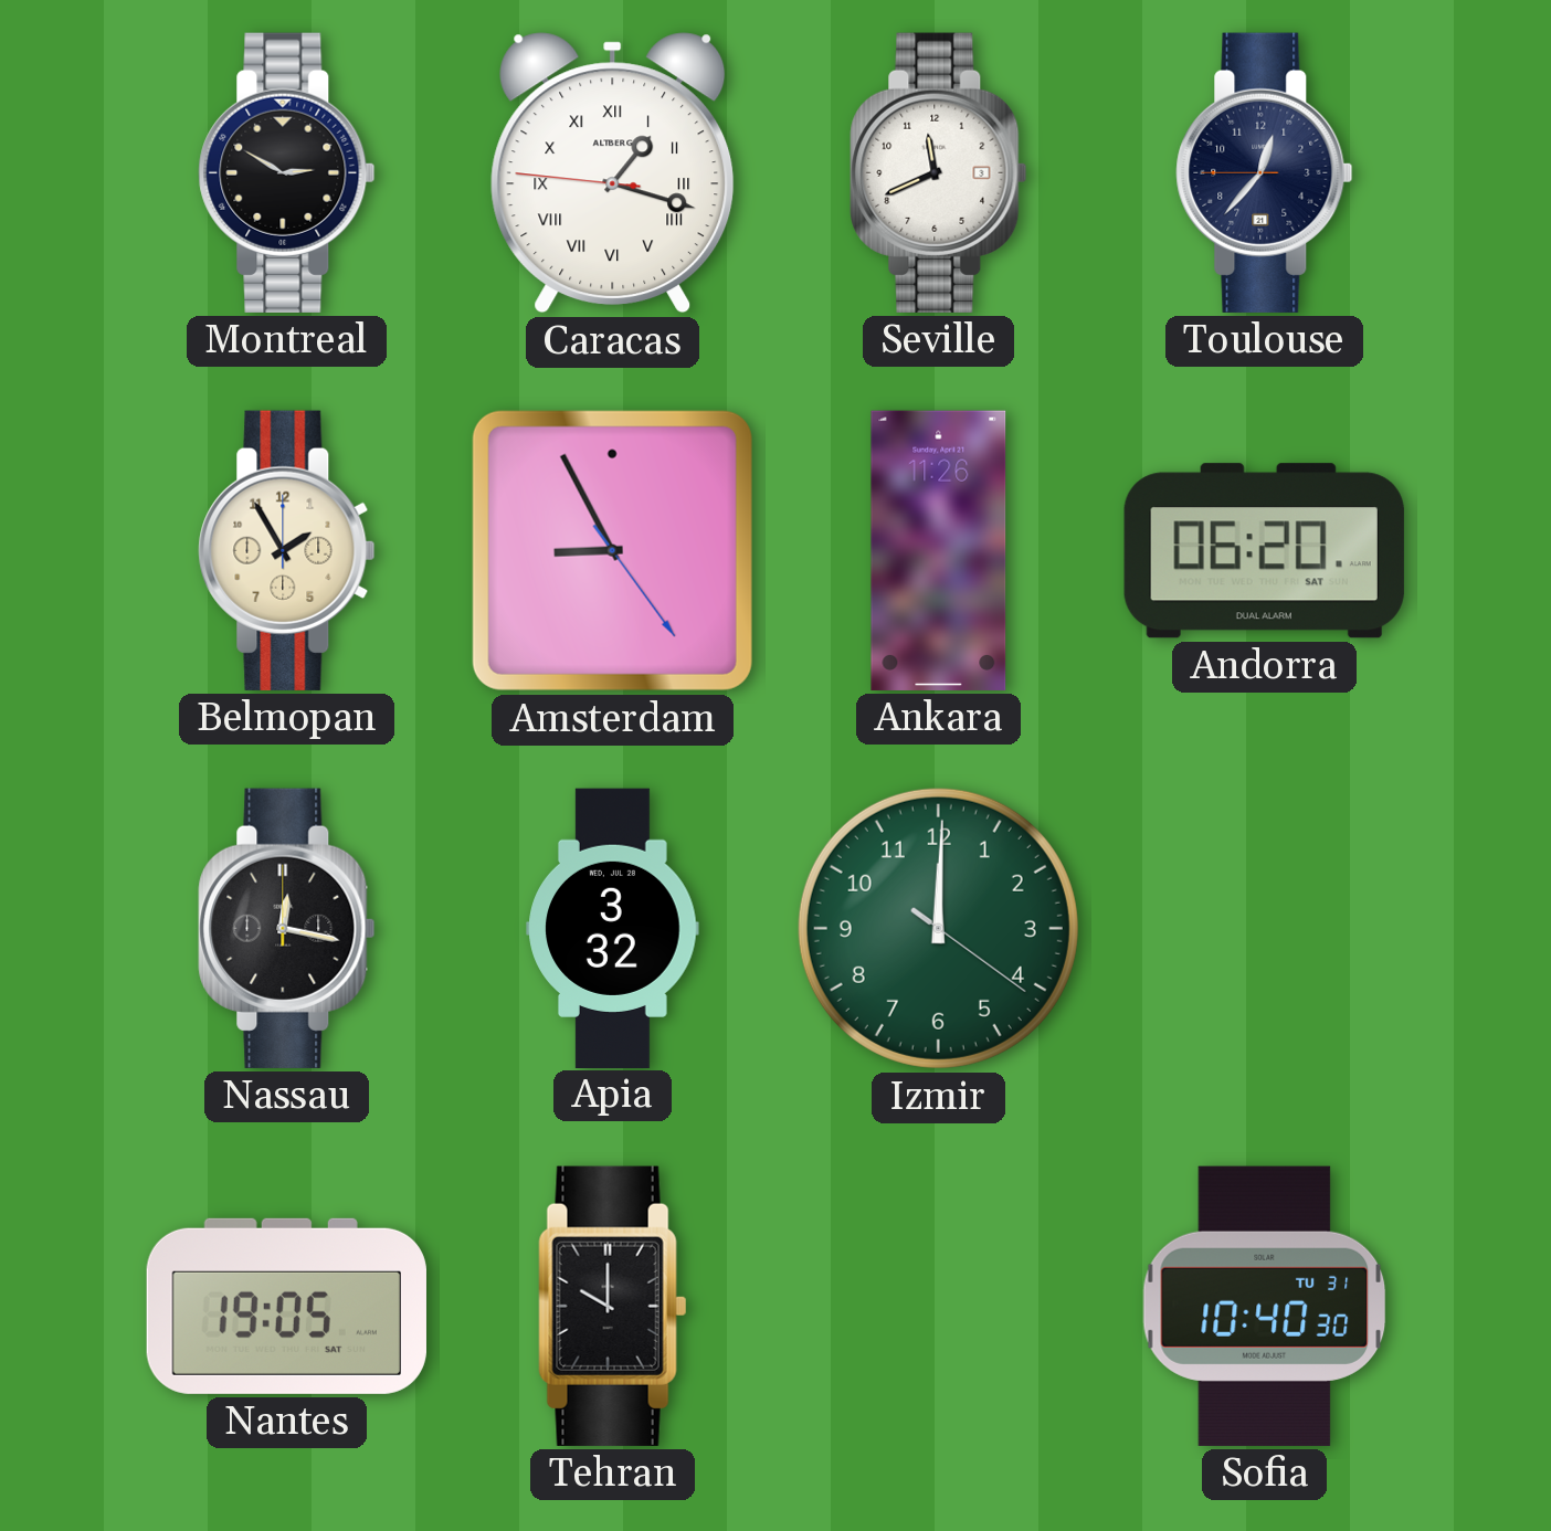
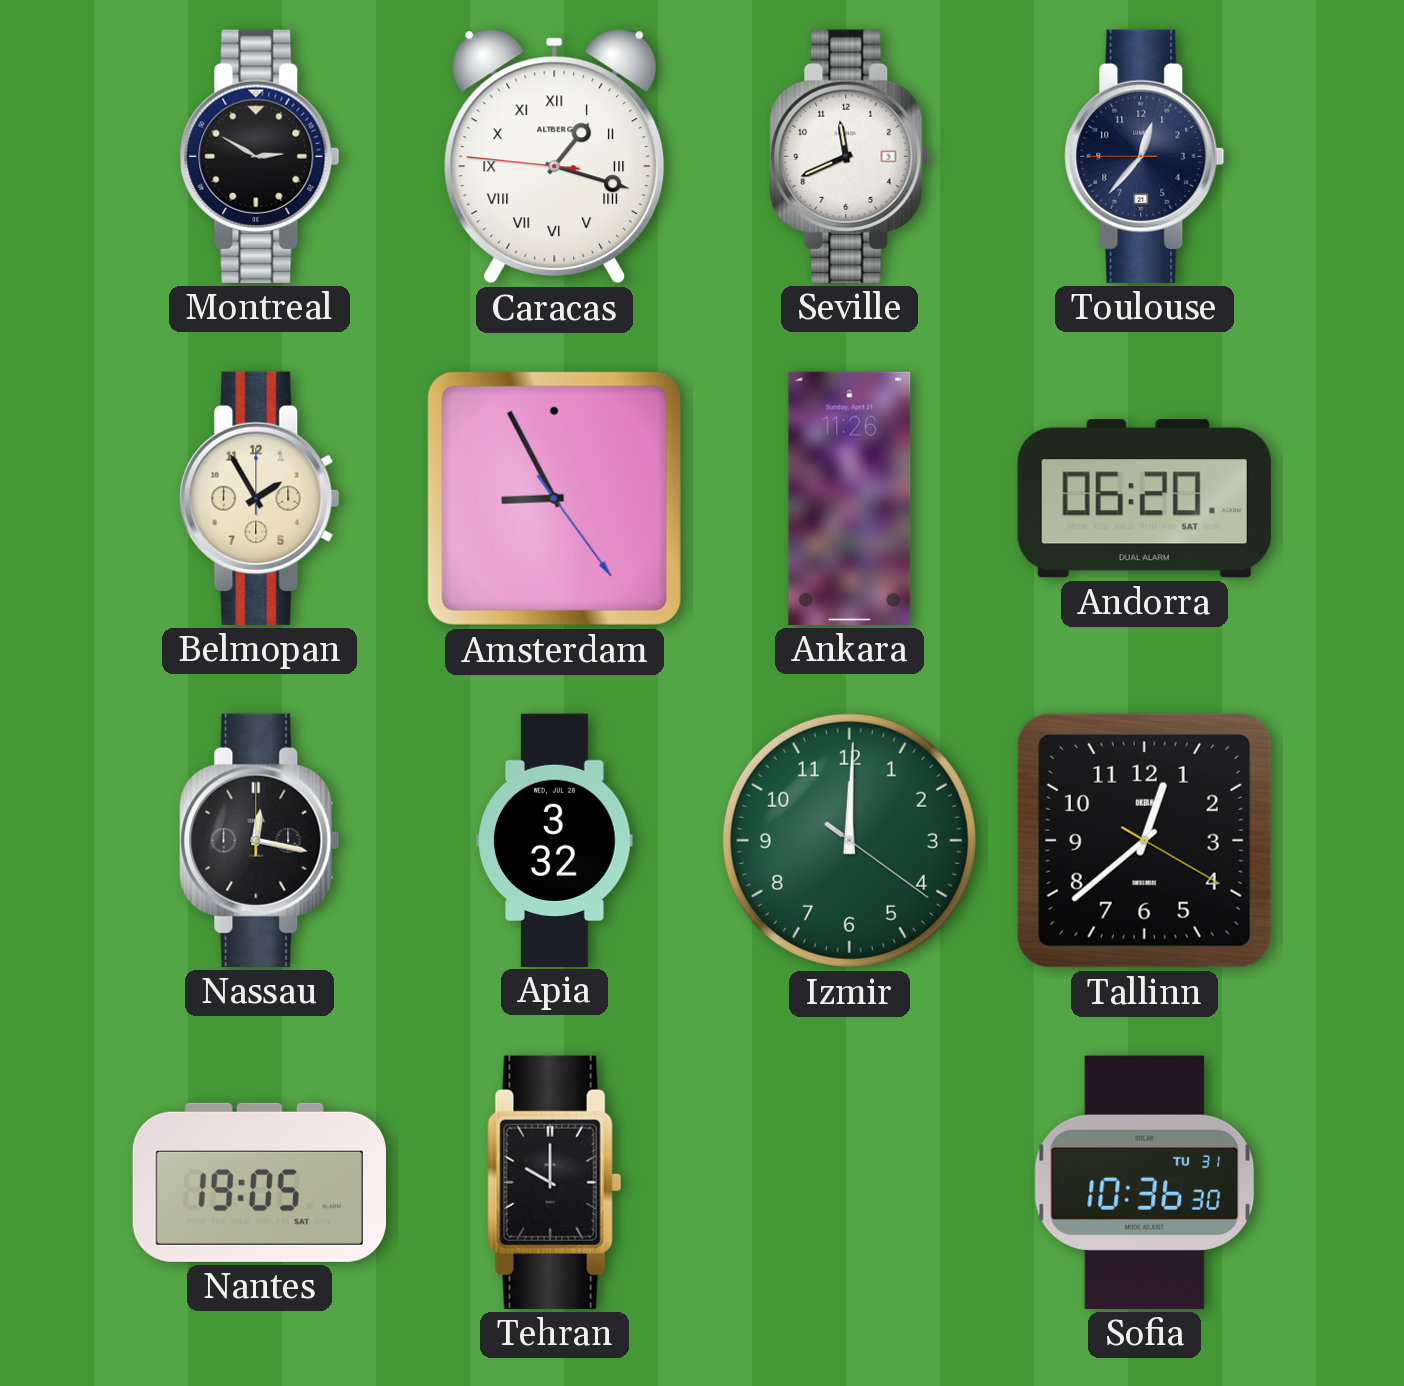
Tallinn: none -> 12:38
Sofia: 10:40 -> 10:36
